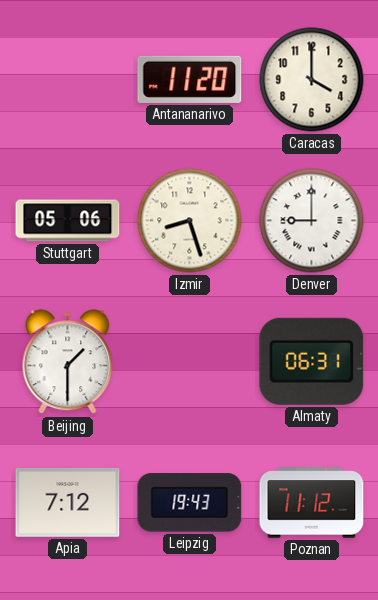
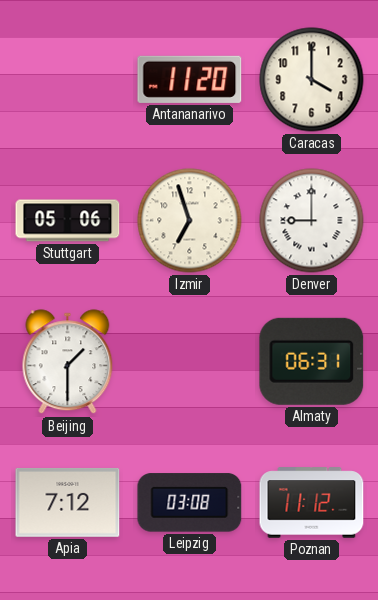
Izmir: 8:27 -> 6:57
Leipzig: 19:43 -> 03:08
